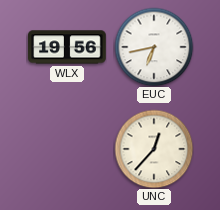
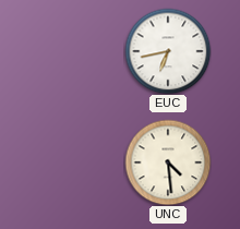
WLX: 19:56 -> none
UNC: 12:37 -> 4:29
